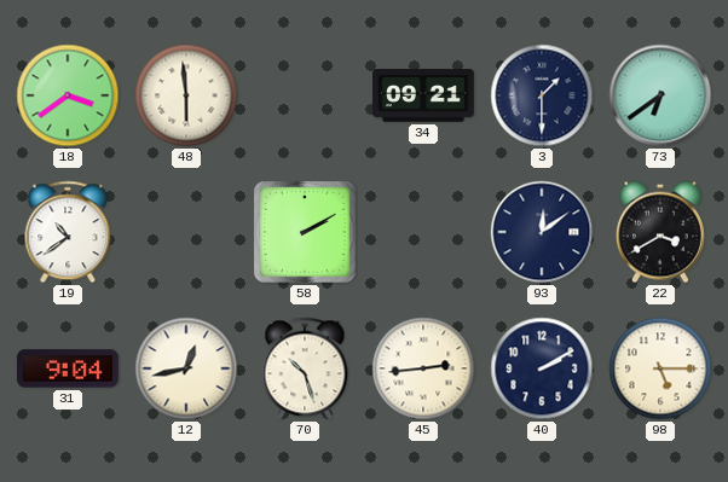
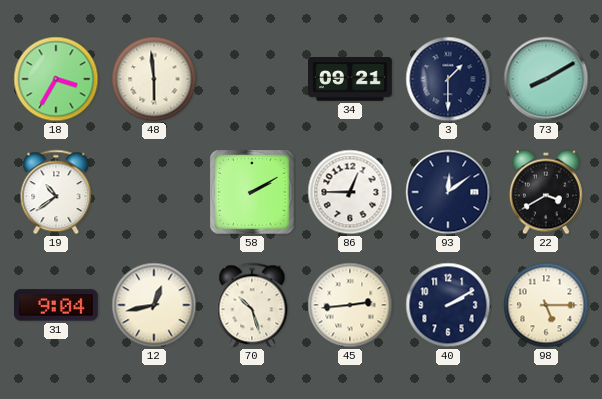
18: 3:39 -> 3:35
73: 6:39 -> 8:10
86: none -> 12:45
